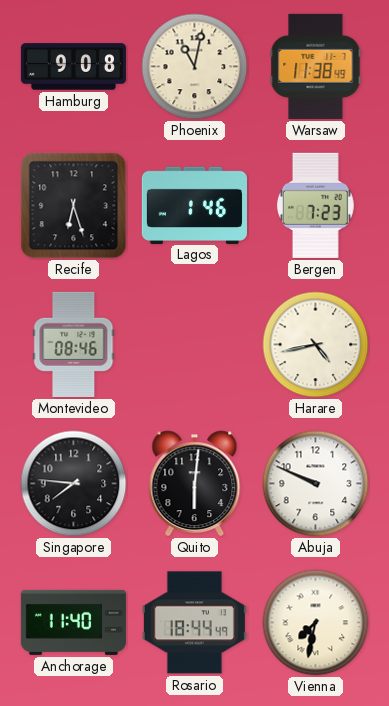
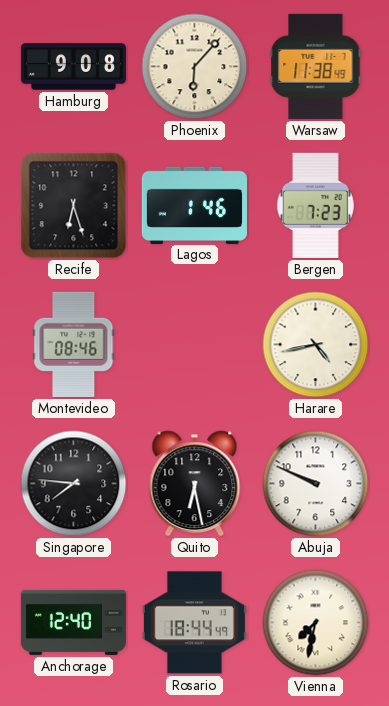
Phoenix: 11:02 -> 6:07
Quito: 6:01 -> 6:28
Anchorage: 11:40 -> 12:40
